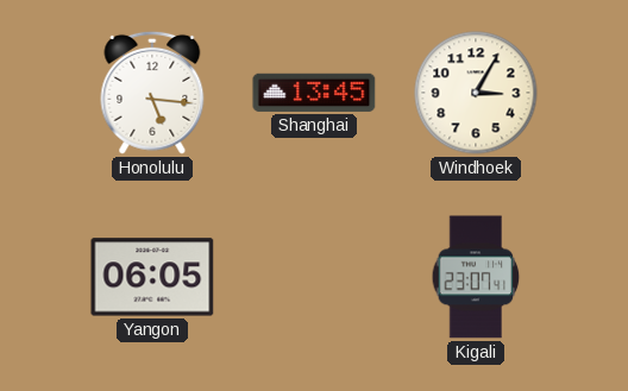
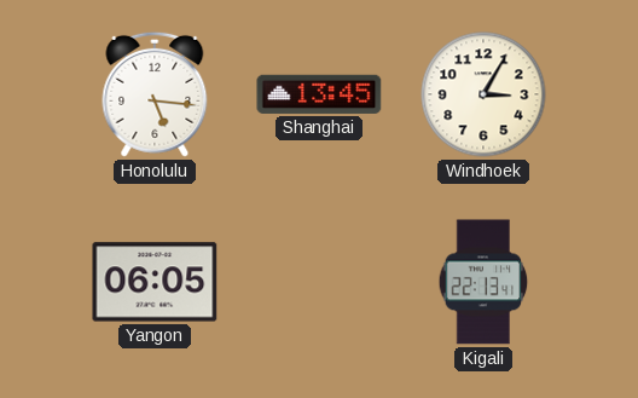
Kigali: 23:07 -> 22:13
